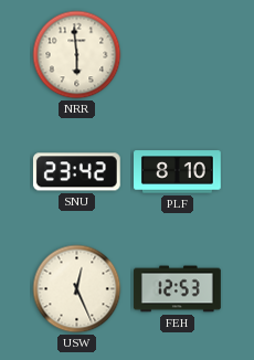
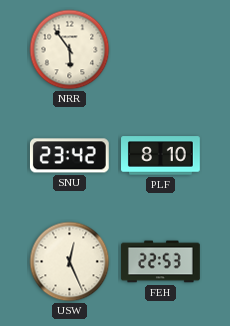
NRR: 5:59 -> 5:54
FEH: 12:53 -> 22:53
